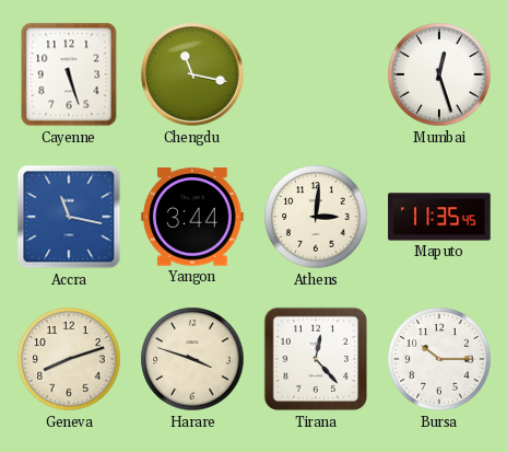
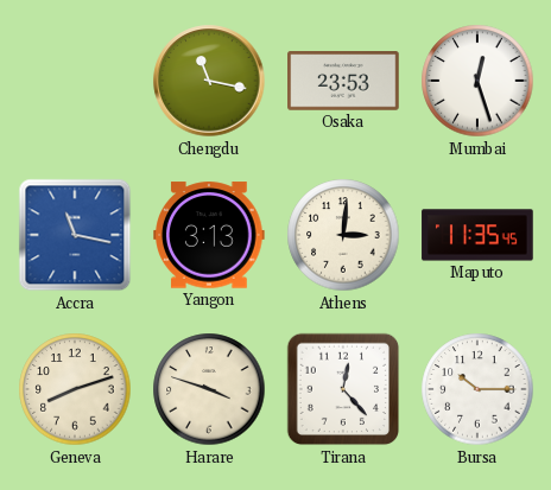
Cayenne: 5:27 -> none
Osaka: none -> 23:53
Yangon: 3:44 -> 3:13
